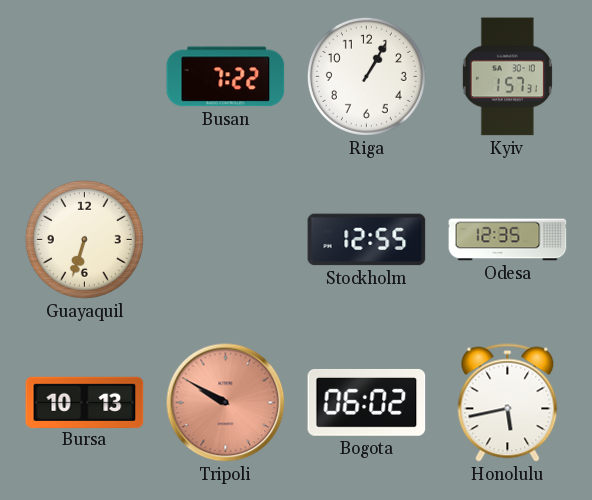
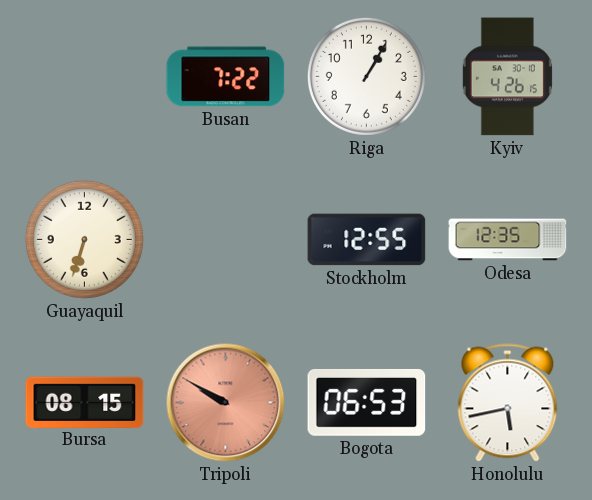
Kyiv: 1:57 -> 4:26
Bursa: 10:13 -> 08:15
Bogota: 06:02 -> 06:53
